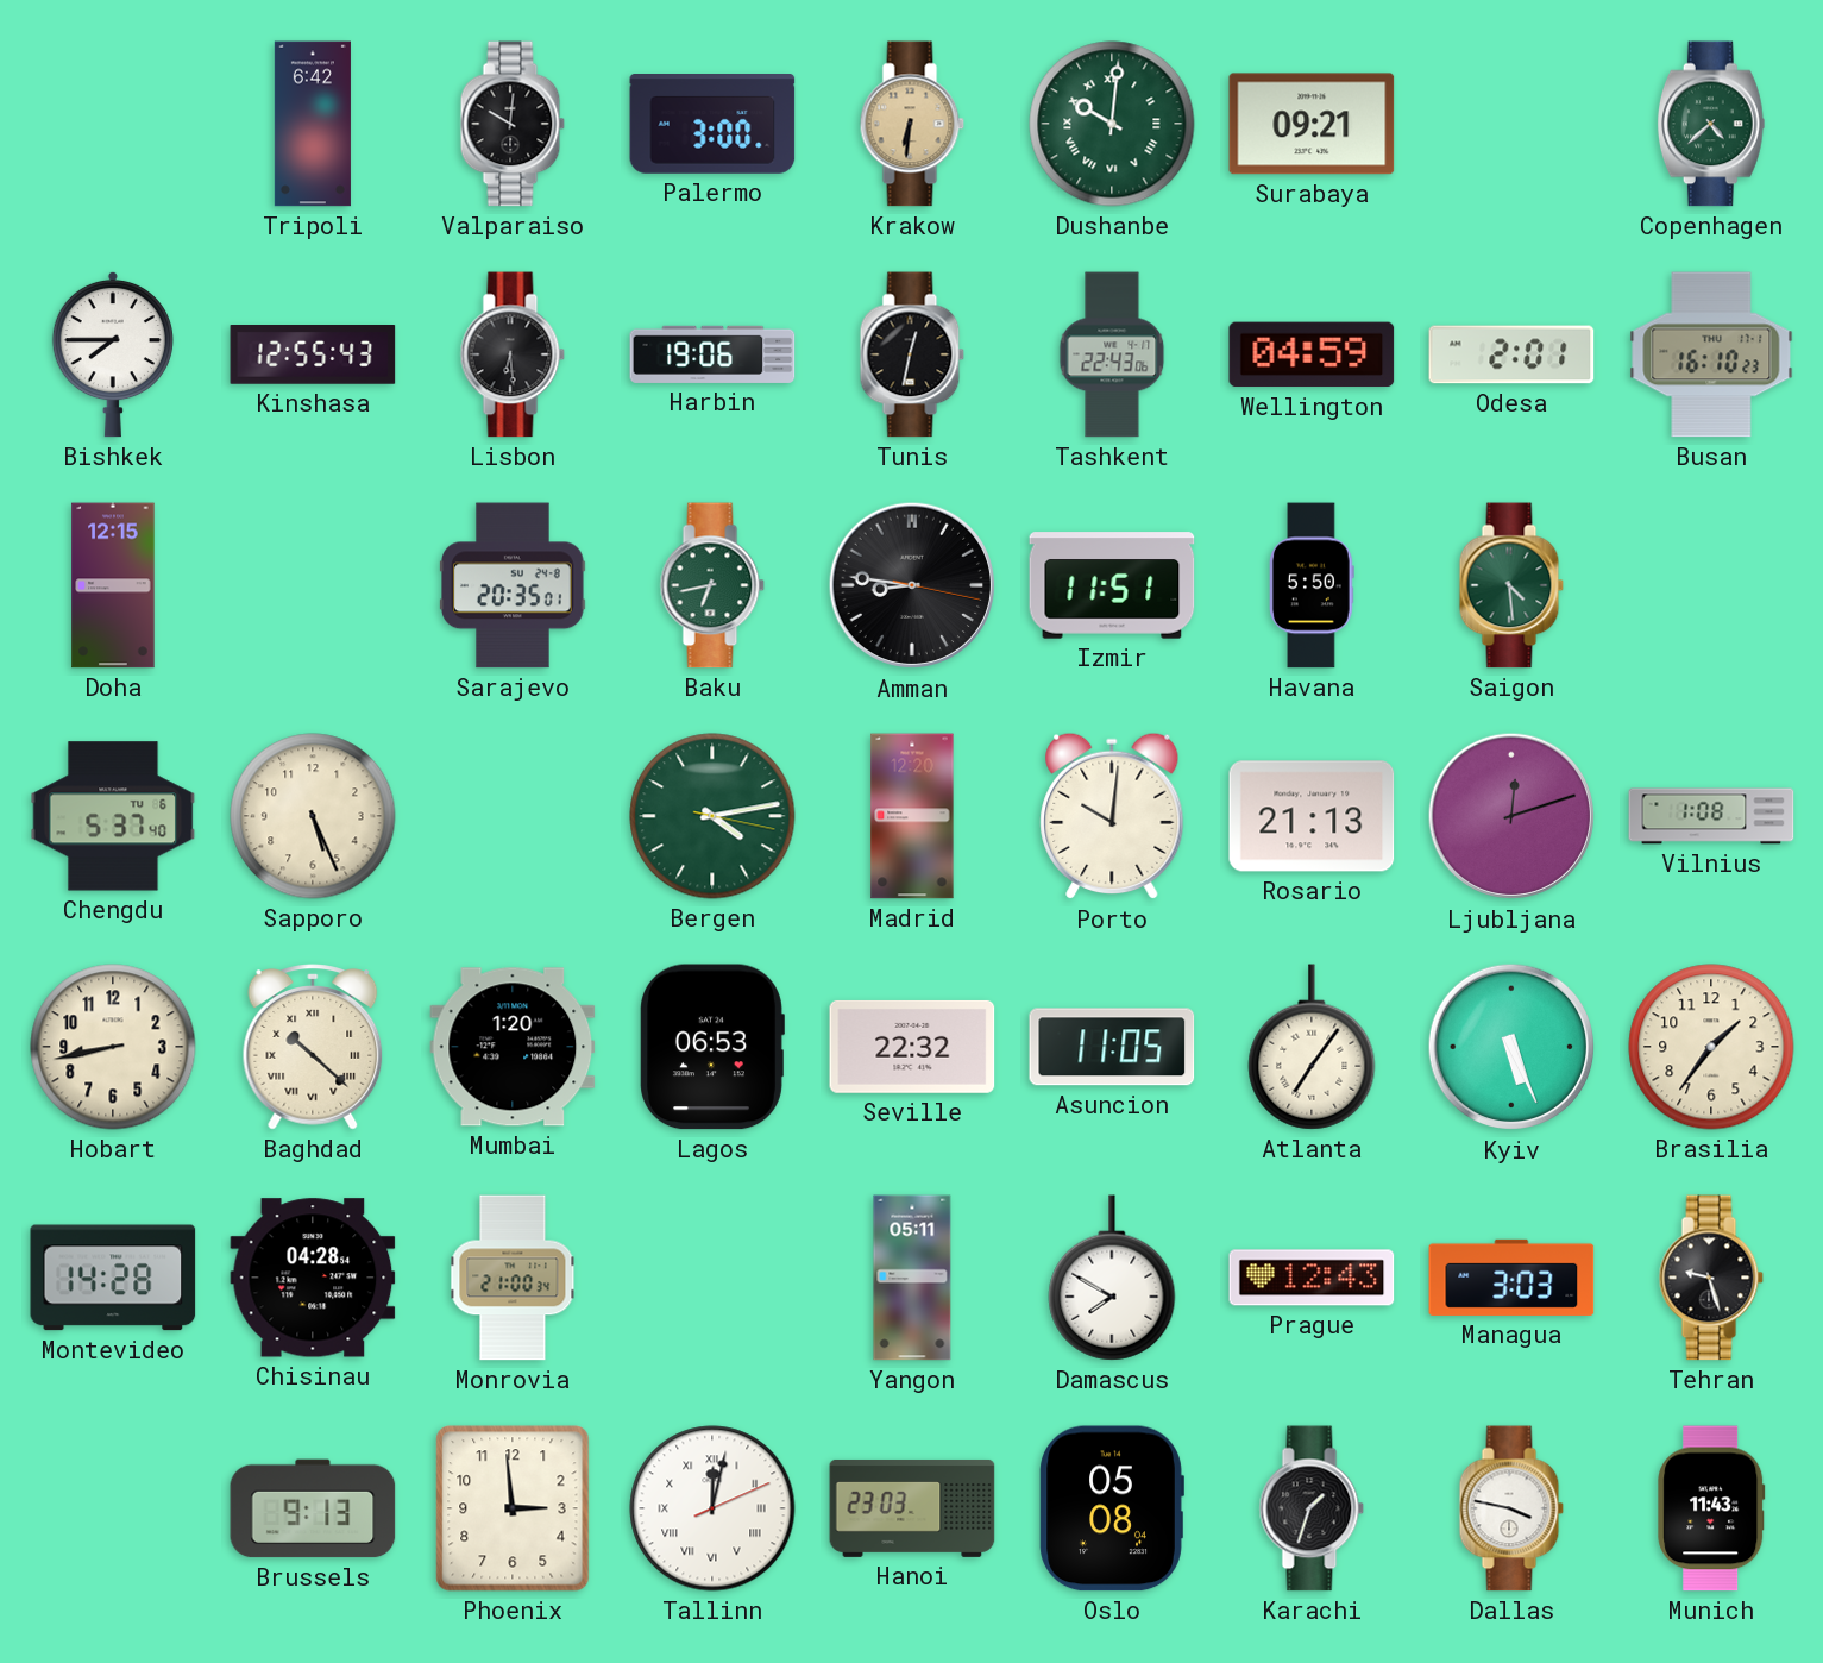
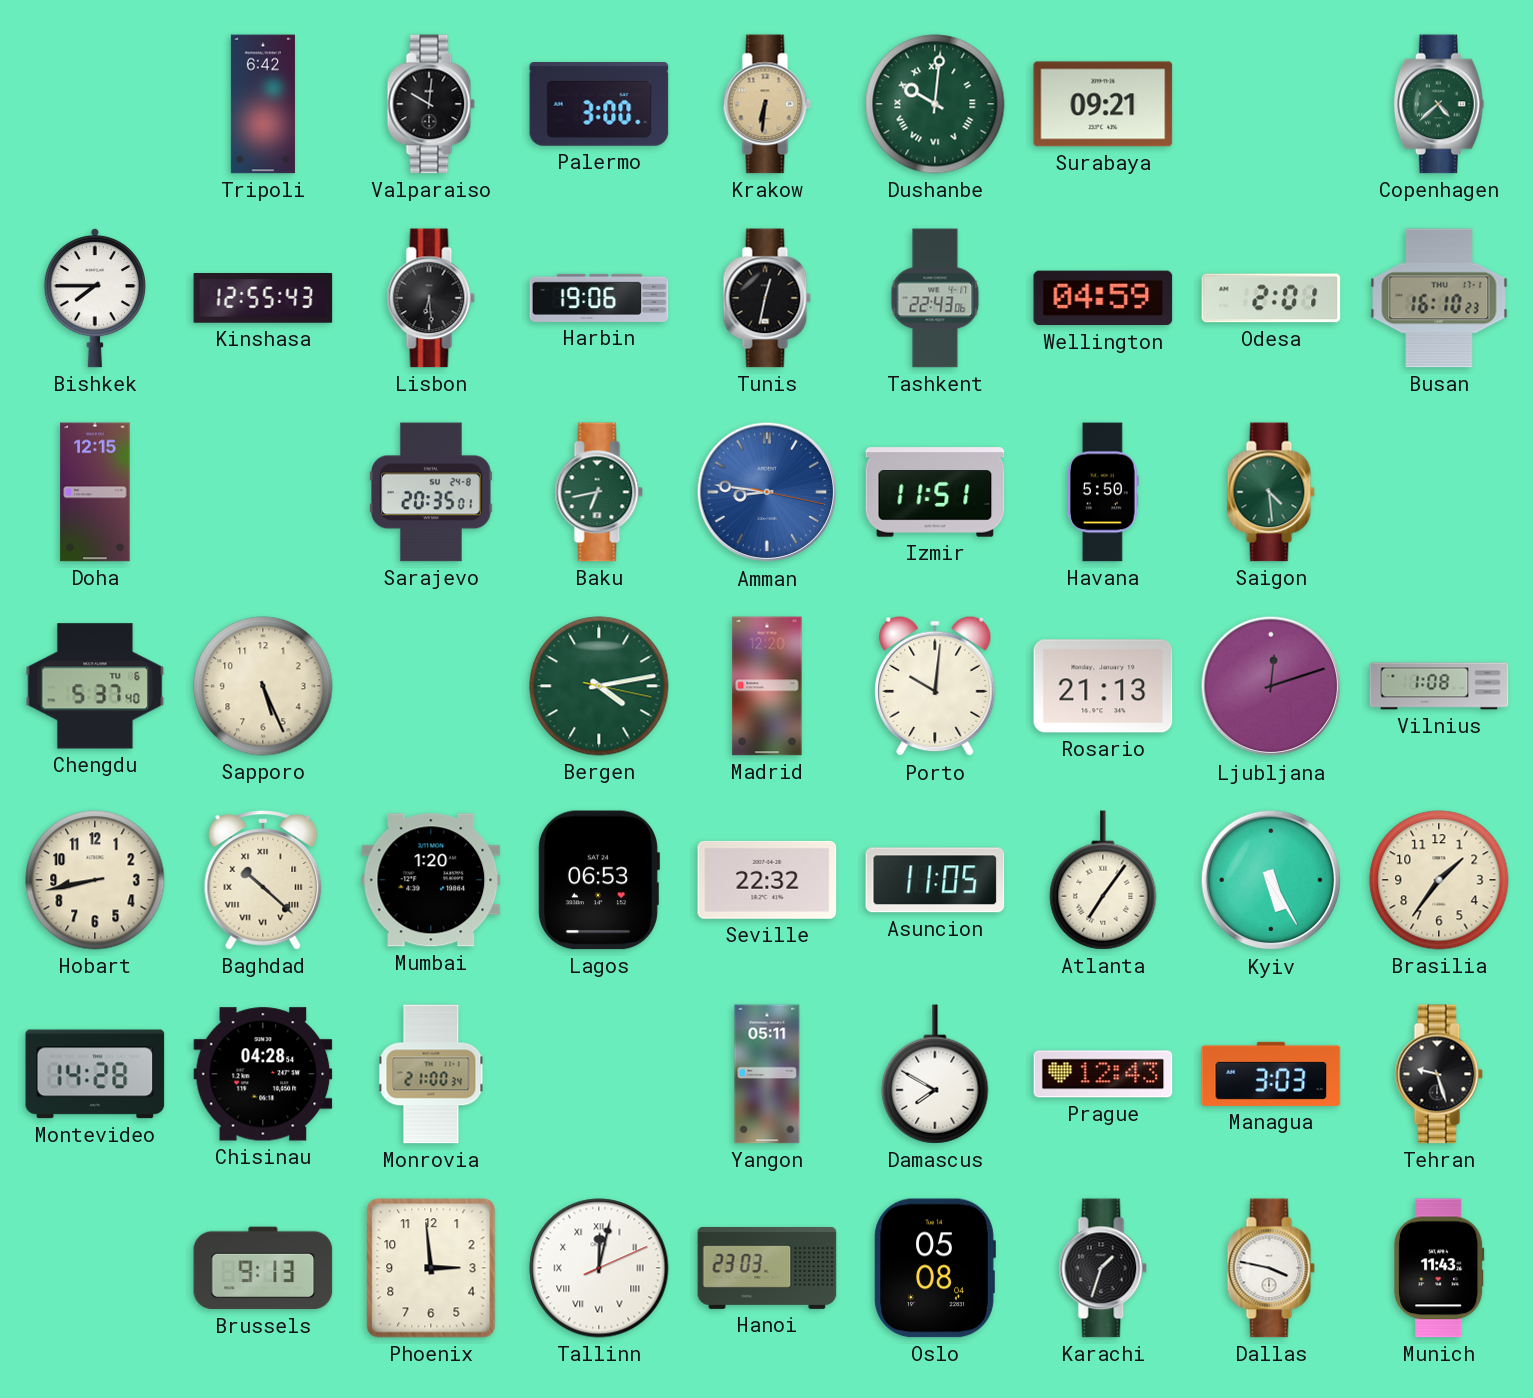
Amman dial: black -> blue
Kyiv: 5:26 -> 5:25
